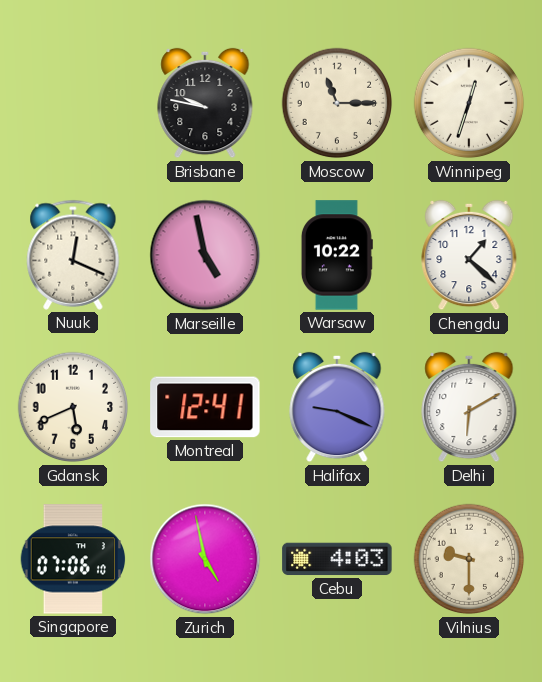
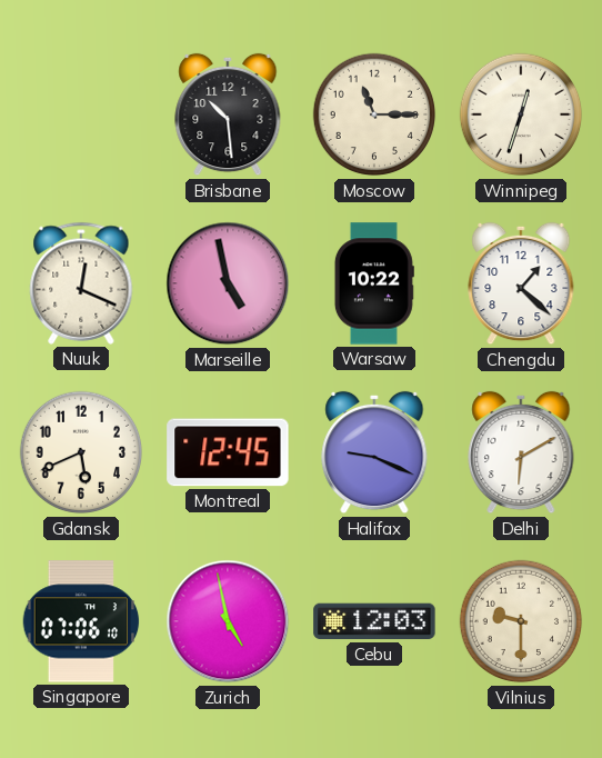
Brisbane: 9:47 -> 10:29
Montreal: 12:41 -> 12:45
Cebu: 4:03 -> 12:03
